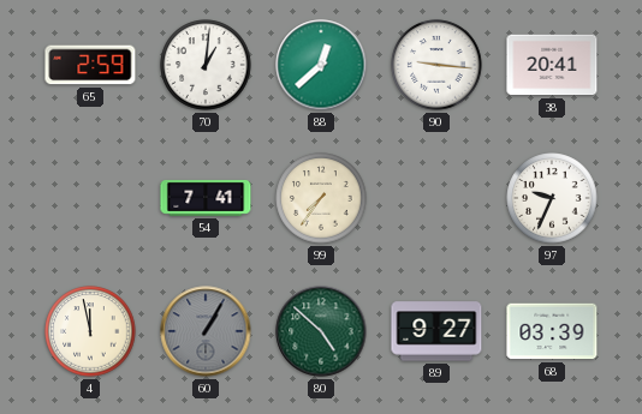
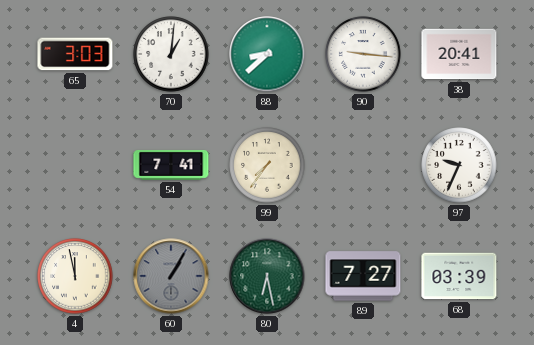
65: 2:59 -> 3:03
88: 12:38 -> 8:38
80: 4:52 -> 6:28
89: 9:27 -> 7:27
